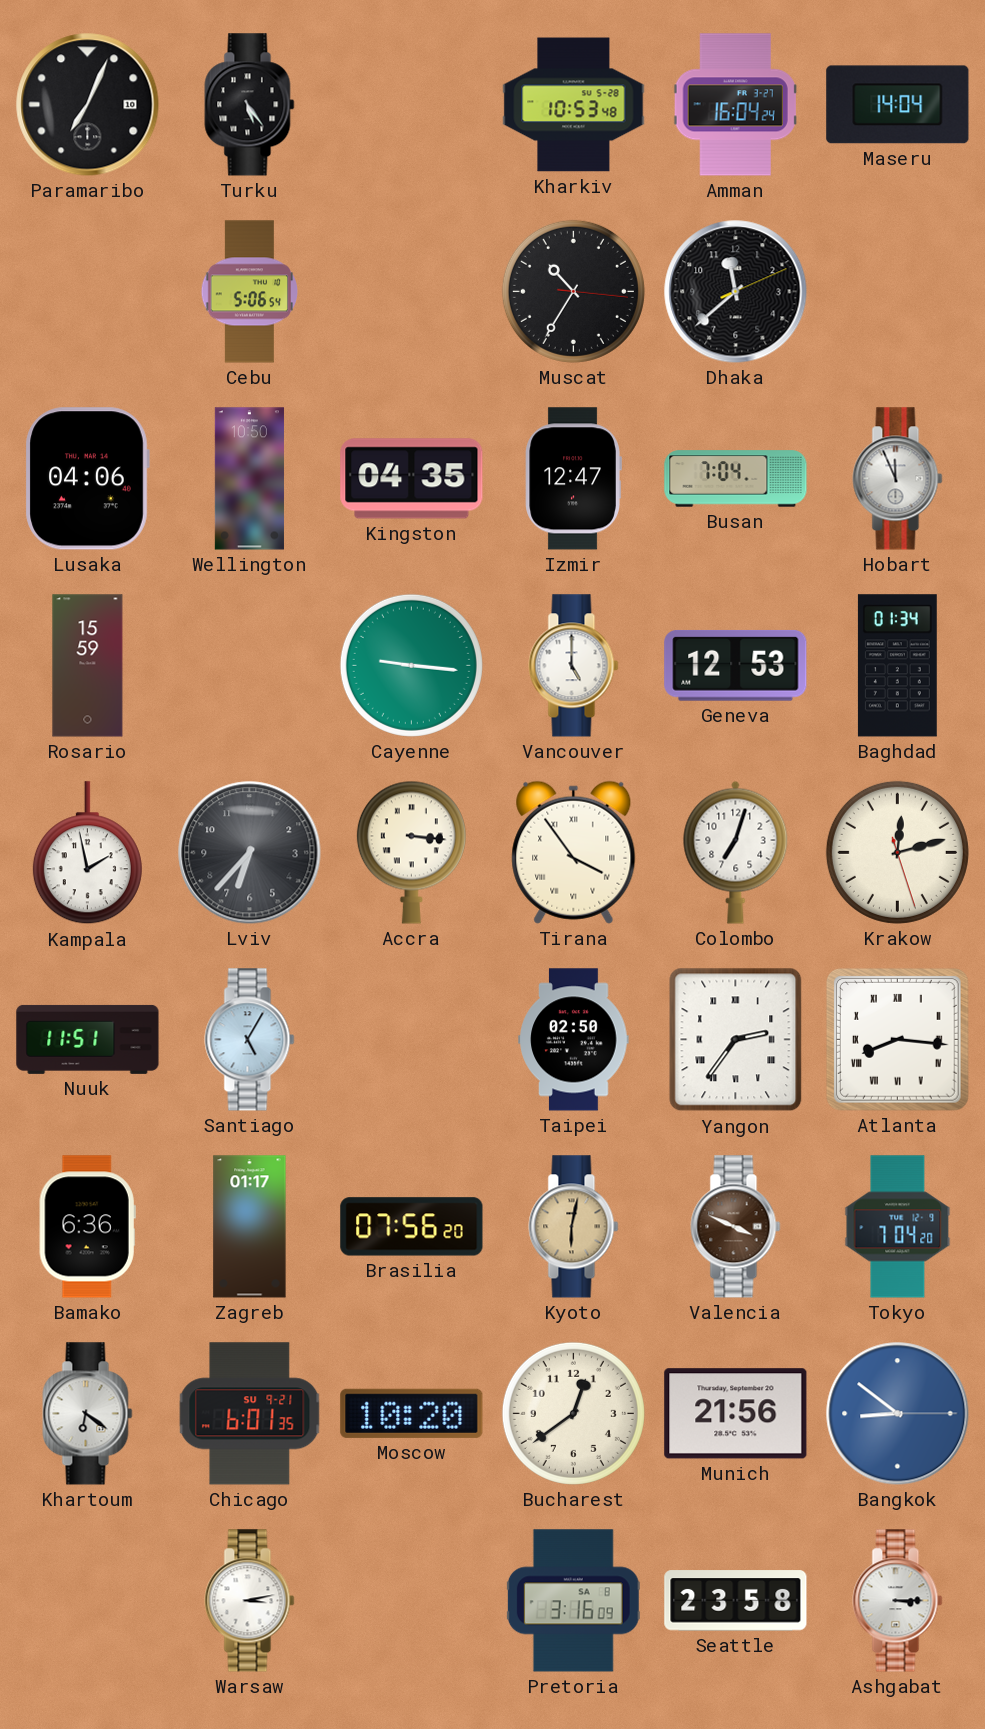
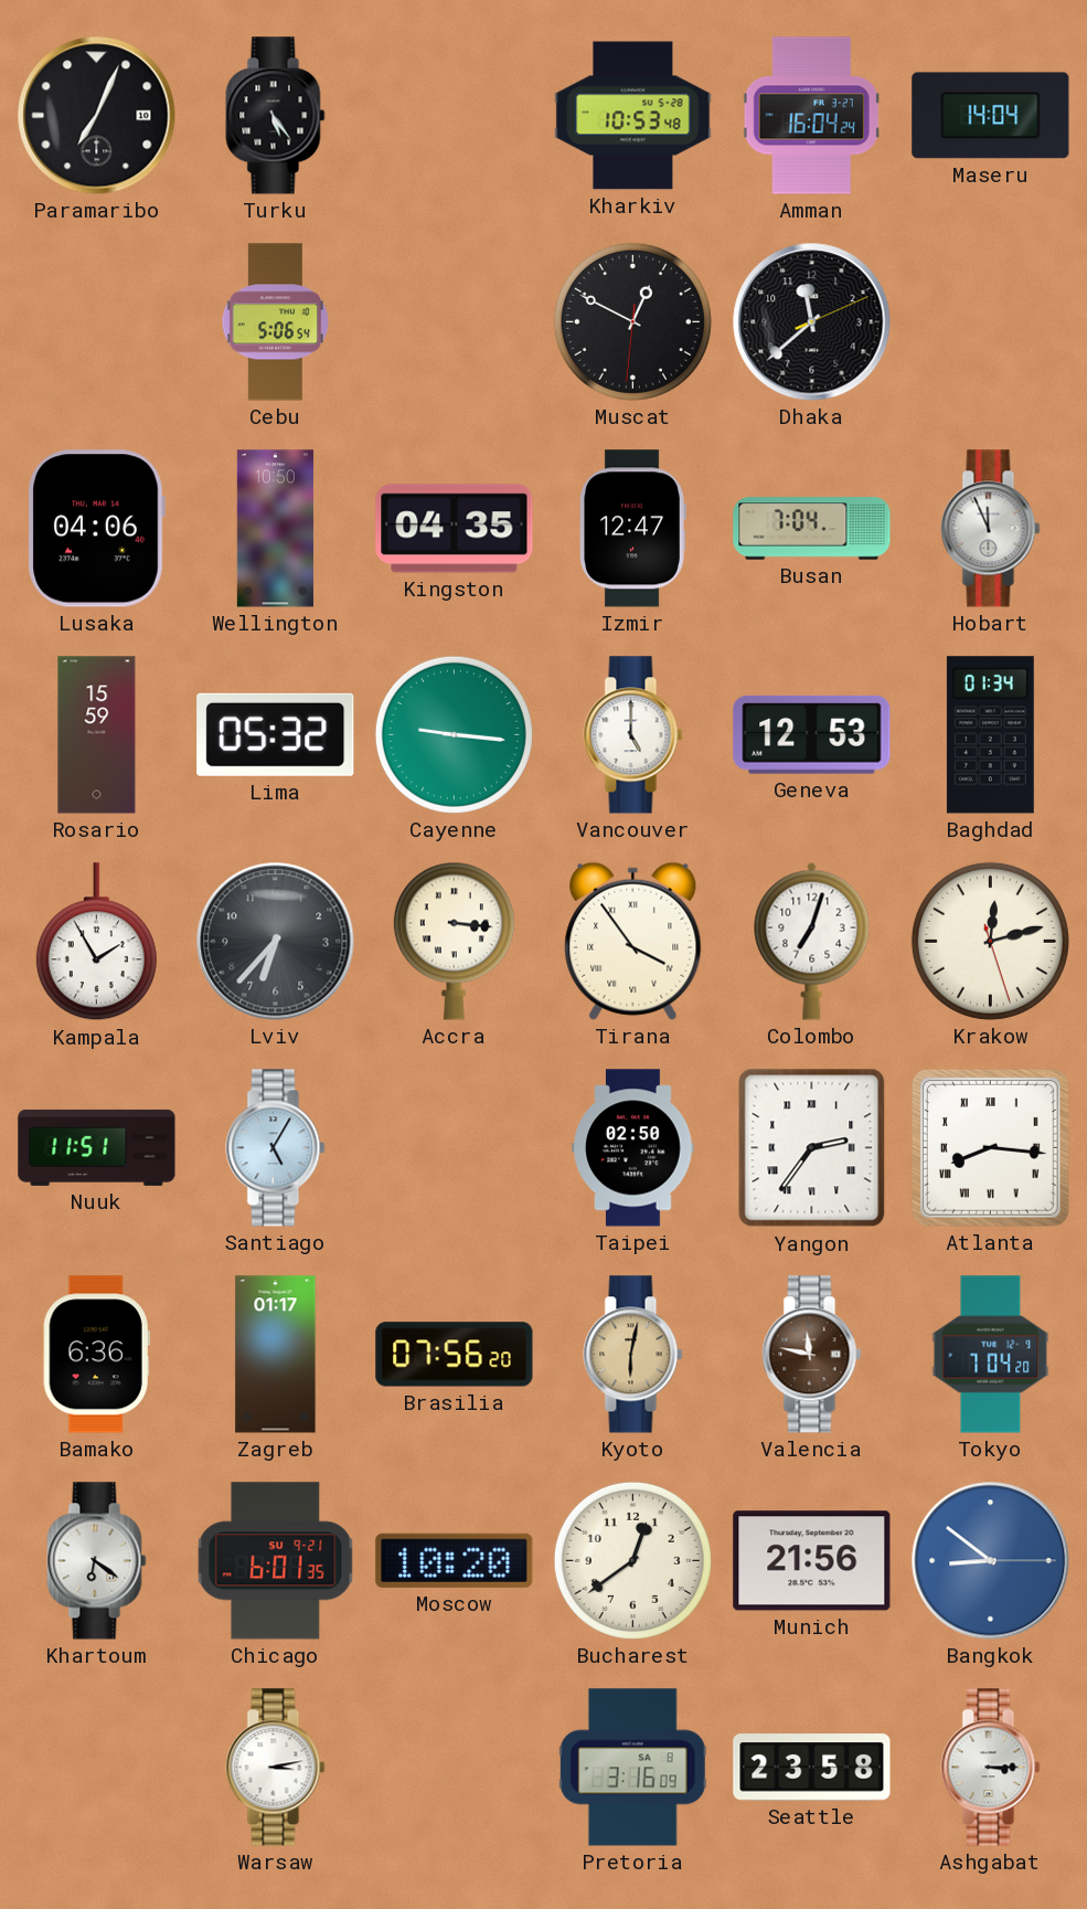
Muscat: 10:35 -> 12:49
Lima: none -> 05:32
Kampala: 1:58 -> 1:55
Valencia: 3:49 -> 11:47
